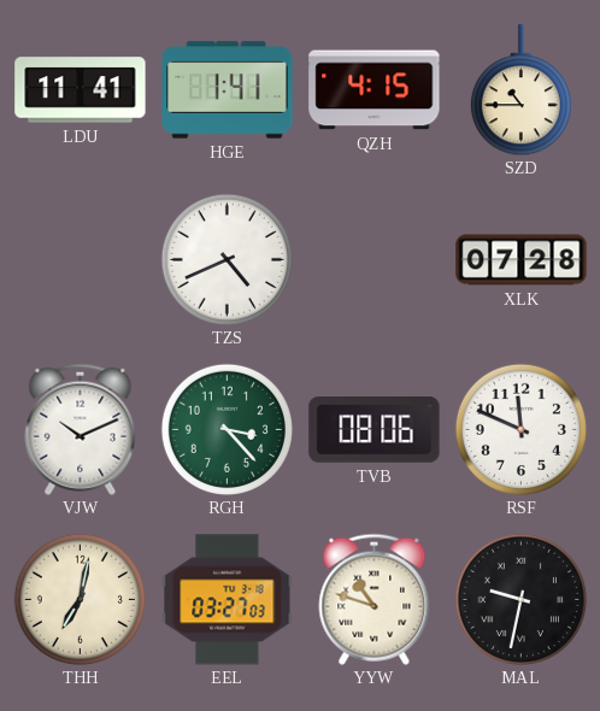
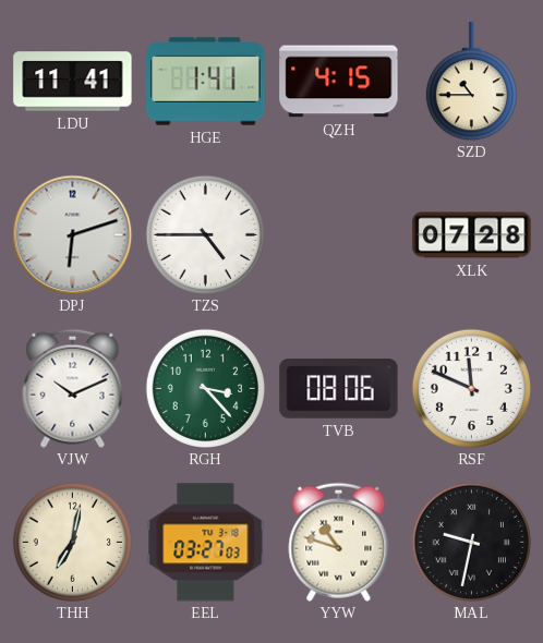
DPJ: none -> 6:12
TZS: 4:41 -> 4:45
